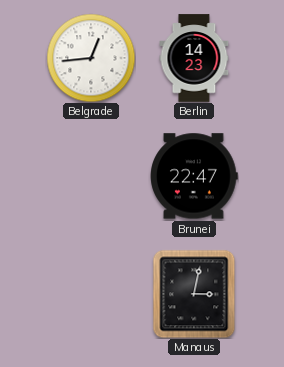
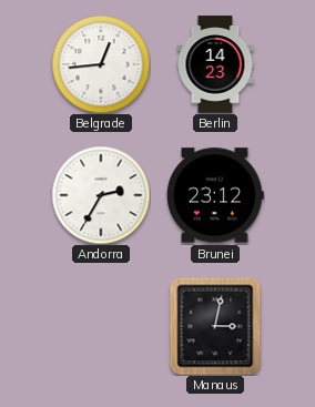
Andorra: none -> 2:35
Brunei: 22:47 -> 23:12
